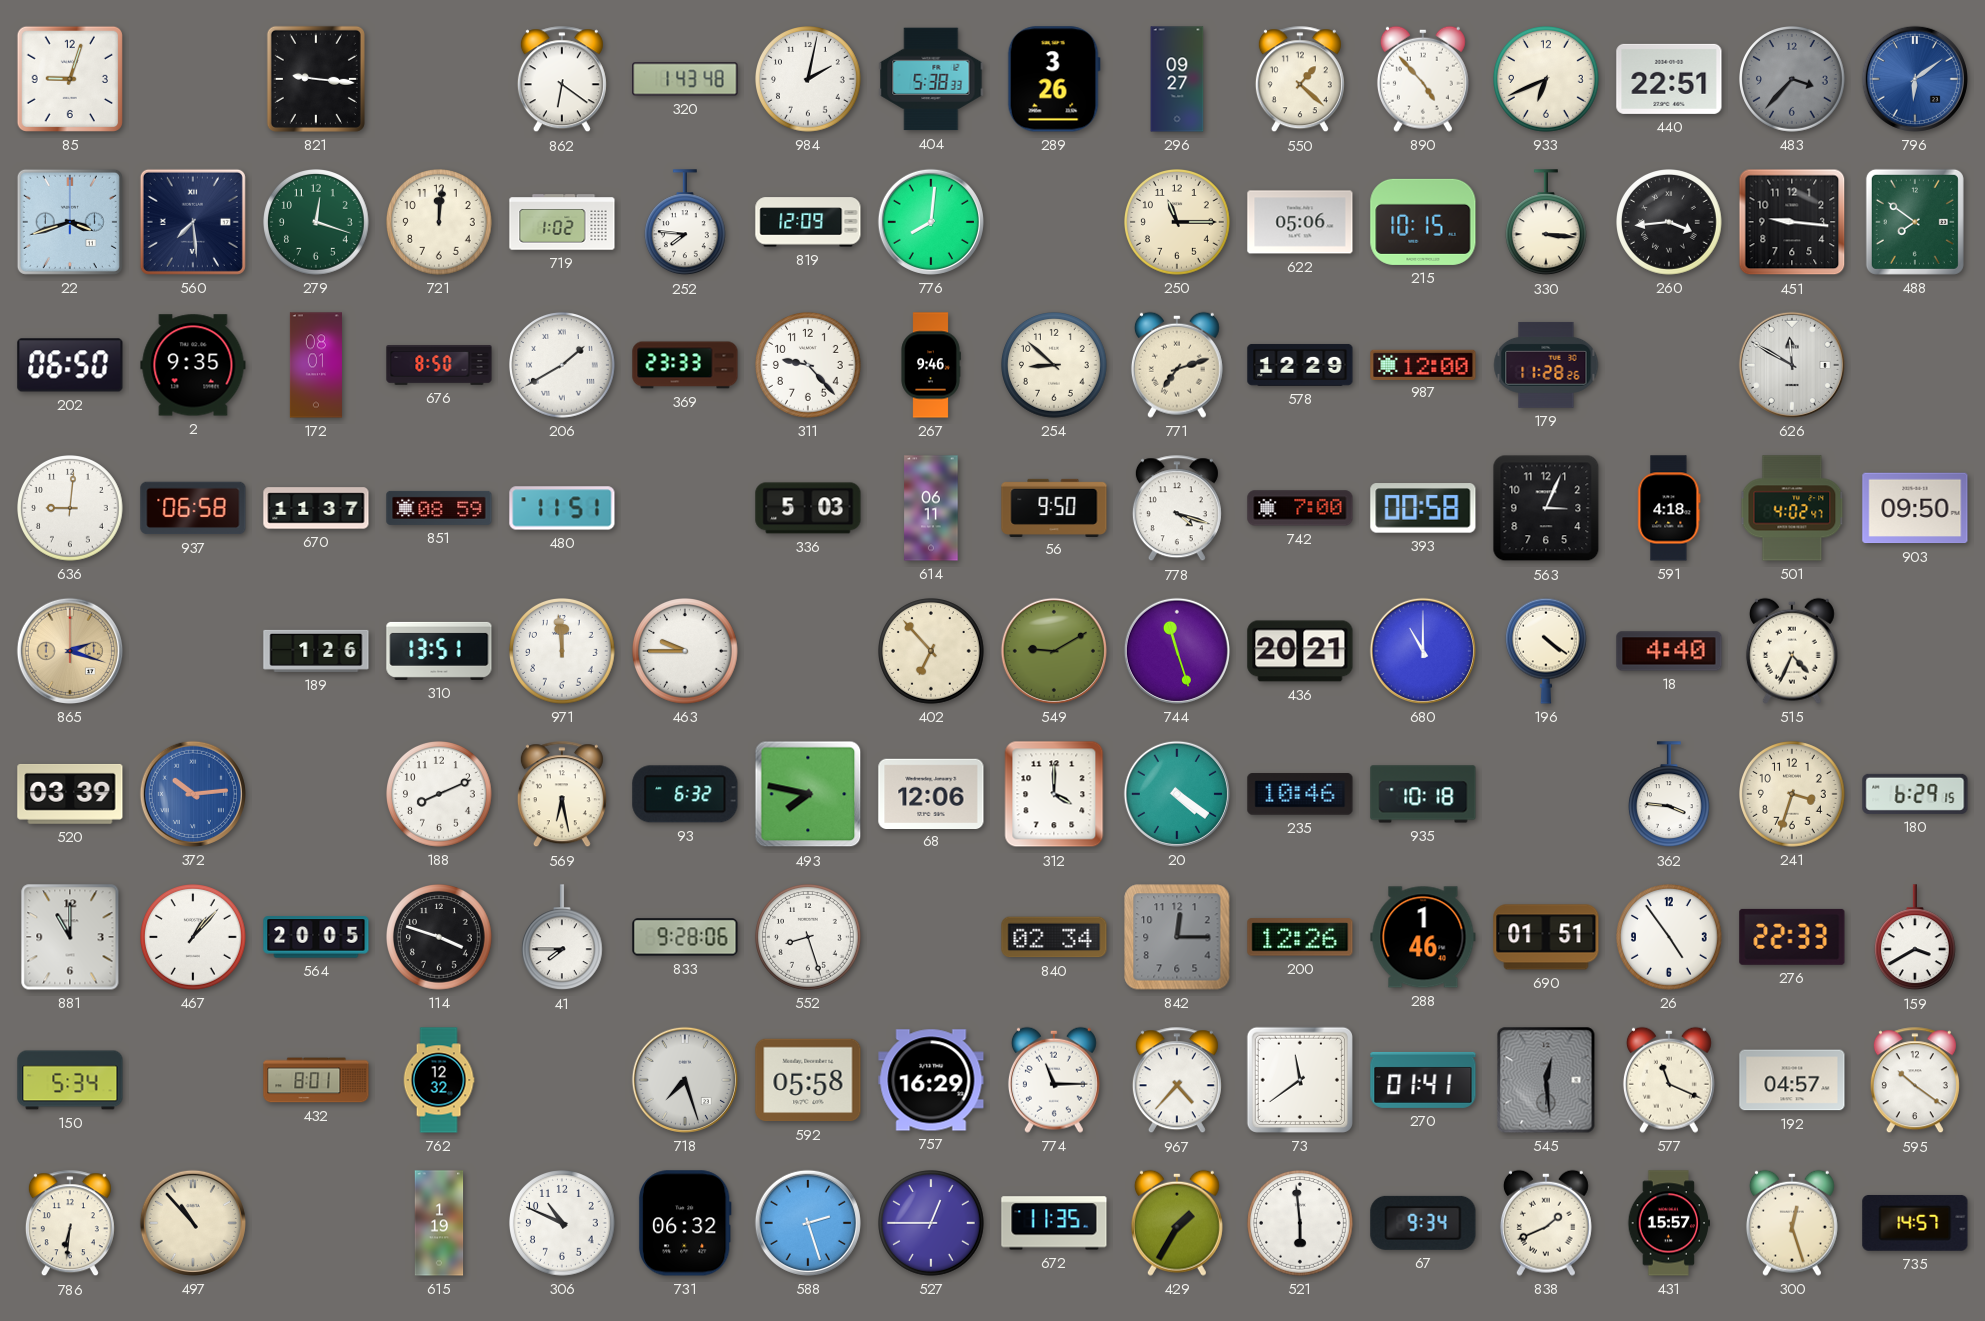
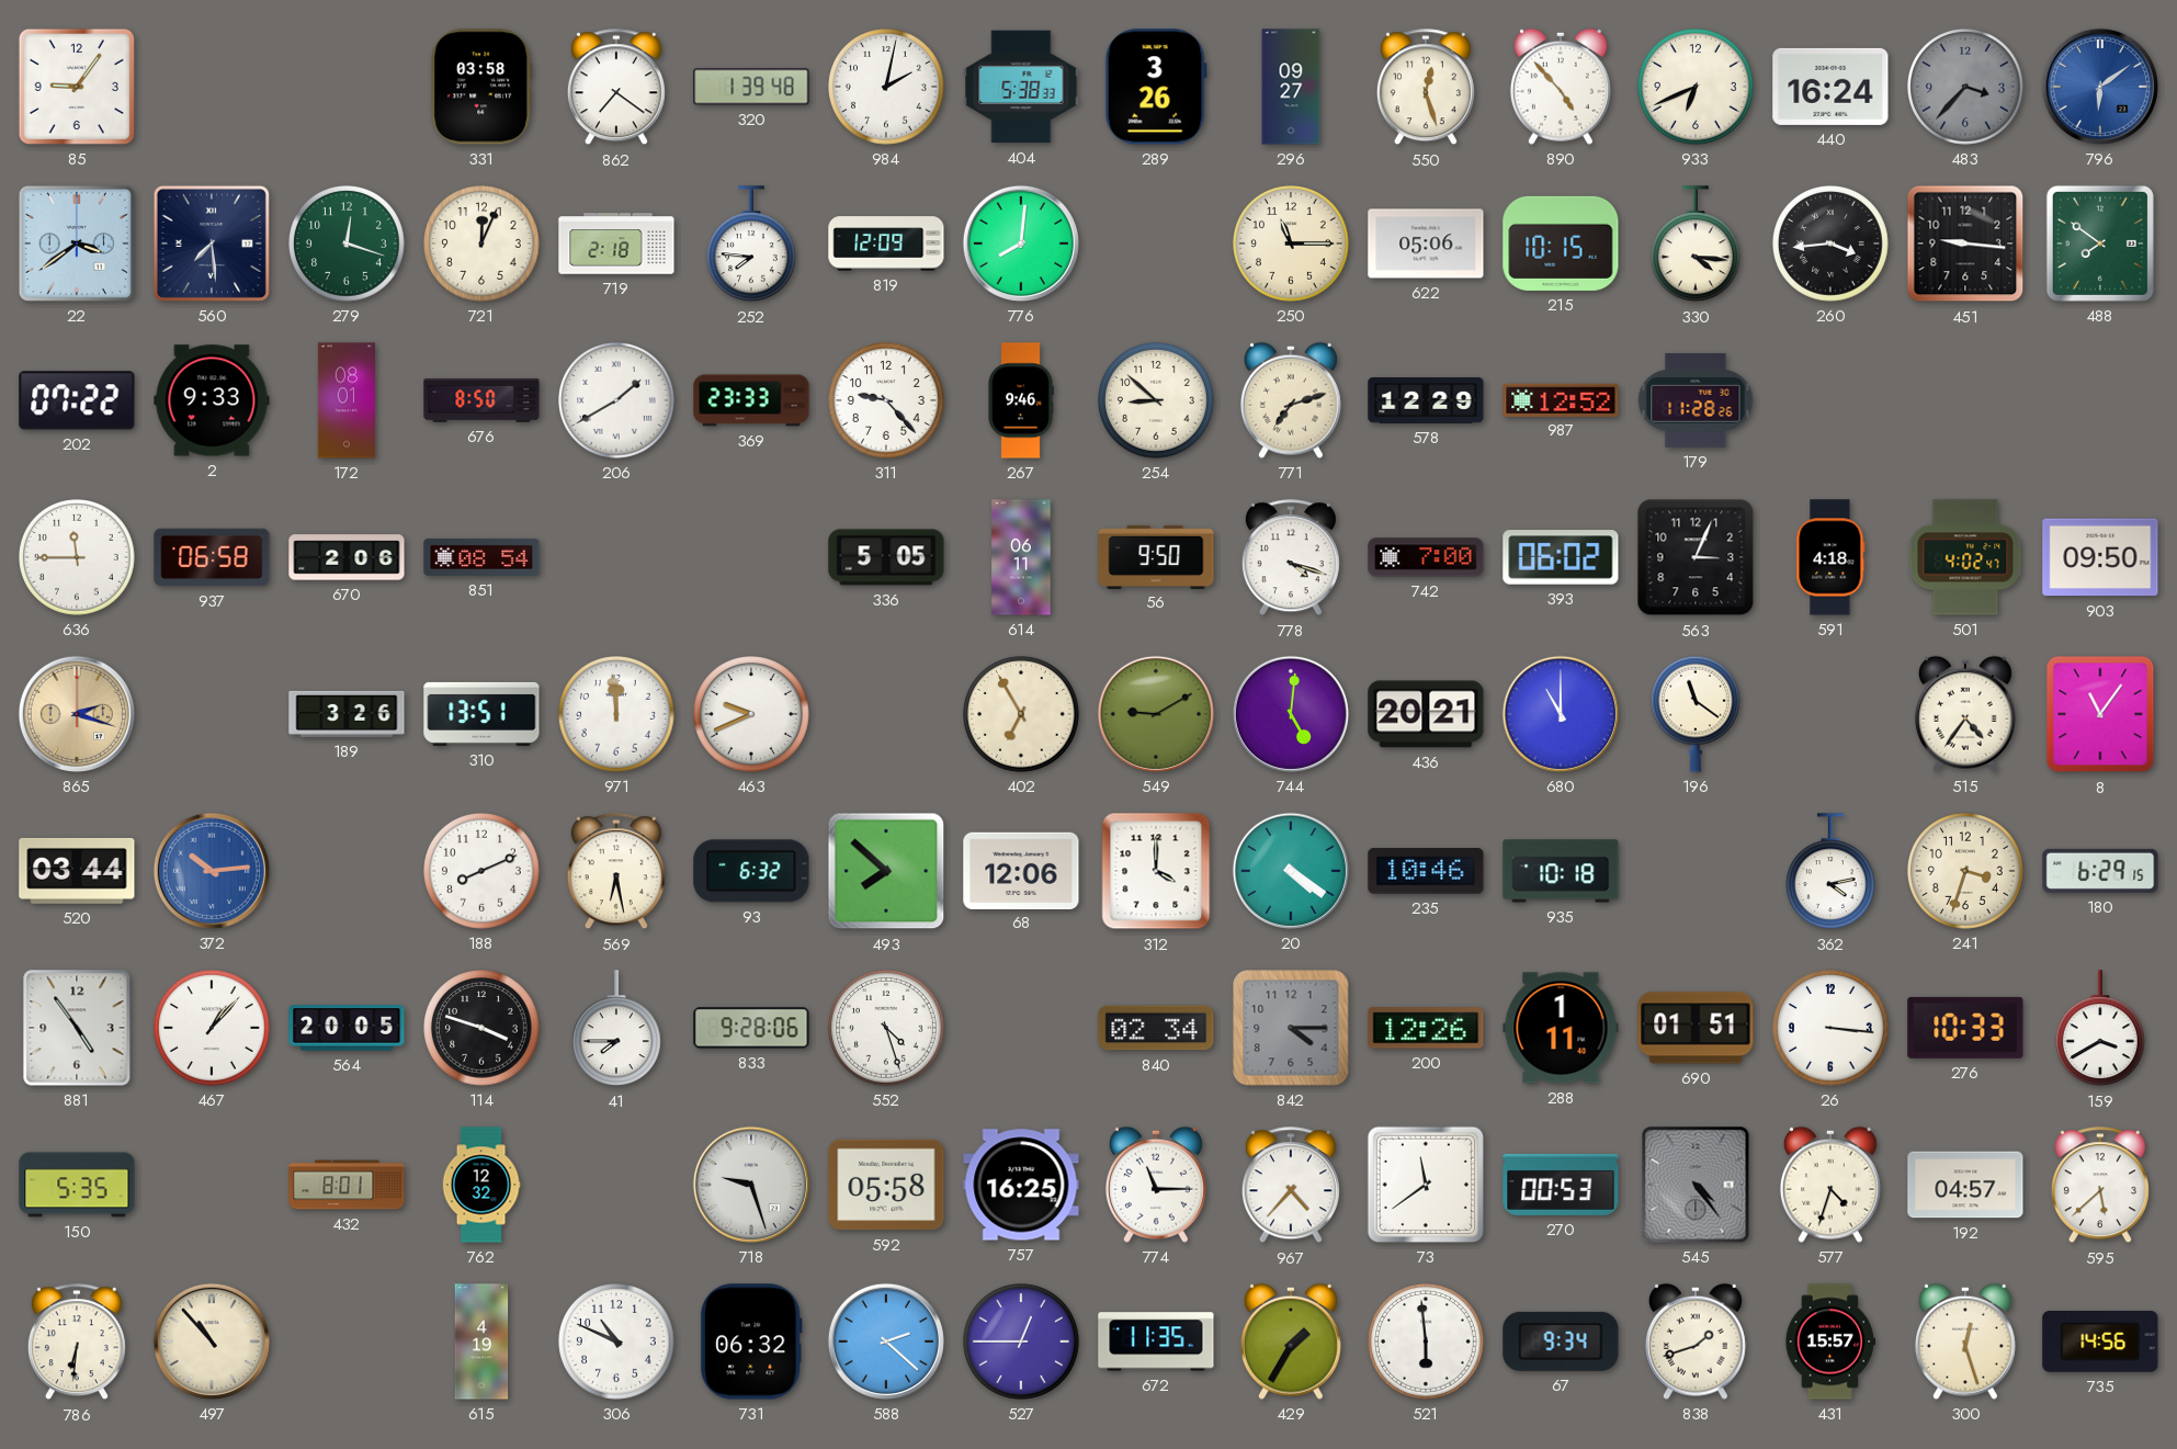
85: 9:03 -> 9:06
821: 9:16 -> none
331: none -> 03:58
862: 6:21 -> 7:21
320: 1:43 -> 1:39
550: 1:22 -> 12:27
440: 22:51 -> 16:24
22: 3:42 -> 3:39
721: 12:01 -> 12:04
719: 1:02 -> 2:18
330: 3:16 -> 4:16
202: 06:50 -> 07:22
2: 9:35 -> 9:33
987: 12:00 -> 12:52
626: 11:50 -> none
636: 9:01 -> 11:45
670: 11:37 -> 2:06
851: 08:59 -> 08:54
480: 11:51 -> none
336: 5:03 -> 5:05
393: 00:58 -> 06:02
189: 1:26 -> 3:26
463: 9:45 -> 9:41
402: 6:53 -> 6:55
744: 11:27 -> 5:01
196: 4:21 -> 11:21
18: 4:40 -> none
515: 4:34 -> 4:36
8: none -> 11:06
520: 03:39 -> 03:44
493: 7:47 -> 7:52
362: 3:46 -> 4:13
881: 11:00 -> 4:54
552: 8:27 -> 4:27
842: 12:15 -> 4:15
288: 1:46 -> 1:11
26: 4:54 -> 3:16
276: 22:33 -> 10:33
150: 5:34 -> 5:35
718: 7:27 -> 9:27
757: 16:29 -> 16:25
270: 01:41 -> 00:53
545: 12:29 -> 4:24
577: 11:19 -> 4:33
595: 10:21 -> 5:38
615: 1:19 -> 4:19
588: 2:27 -> 2:22
838: 1:41 -> 1:42
735: 14:57 -> 14:56
